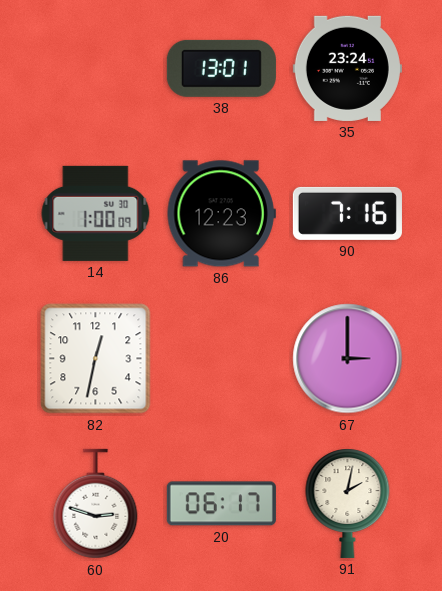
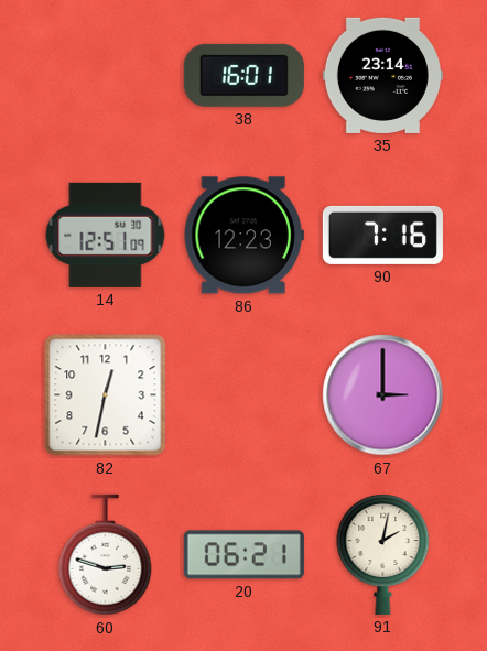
38: 13:01 -> 16:01
35: 23:24 -> 23:14
14: 1:00 -> 12:51
20: 06:17 -> 06:21
